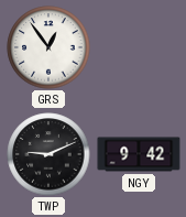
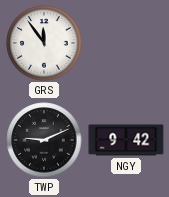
GRS: 12:54 -> 11:54
